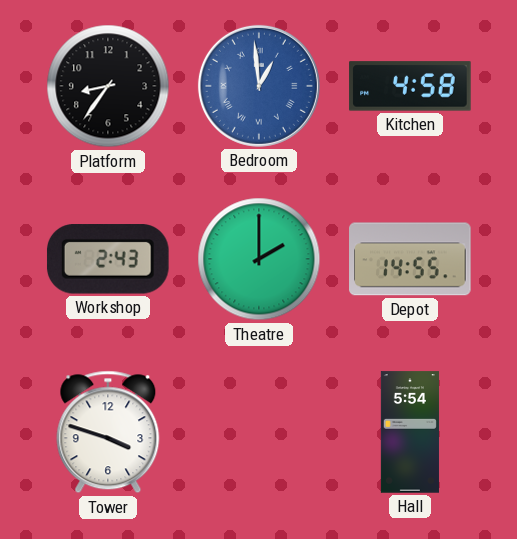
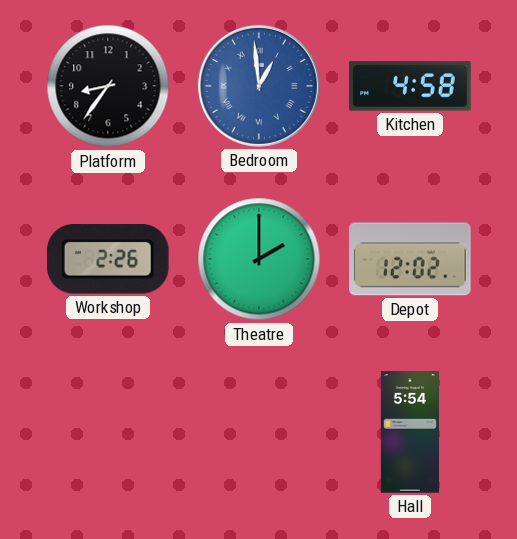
Workshop: 2:43 -> 2:26
Depot: 14:55 -> 12:02
Tower: 3:48 -> none
